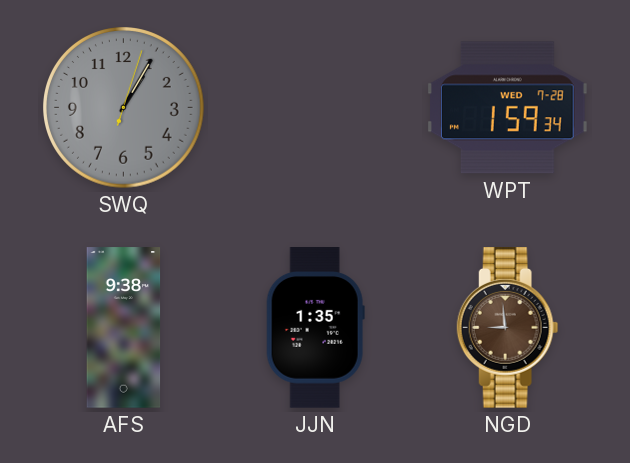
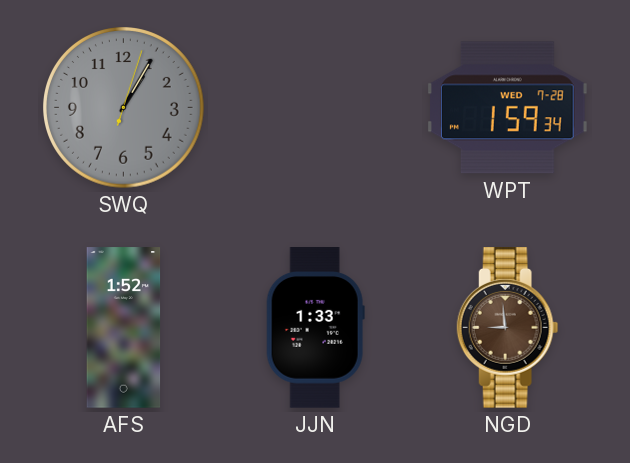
AFS: 9:38 -> 1:52
JJN: 1:35 -> 1:33
